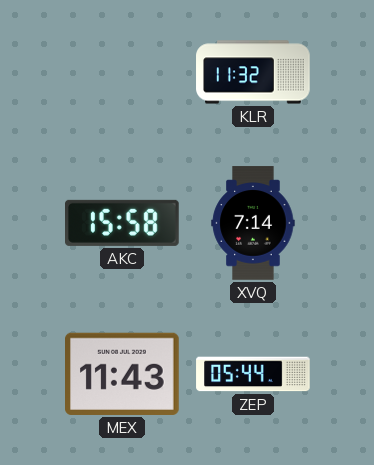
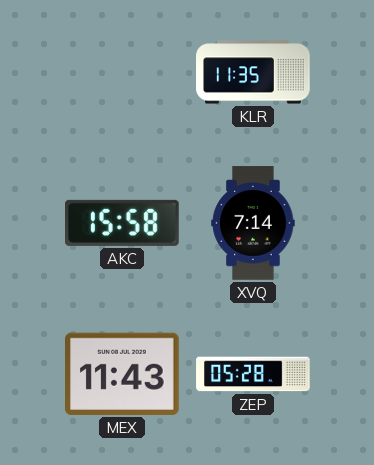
KLR: 11:32 -> 11:35
ZEP: 05:44 -> 05:28
